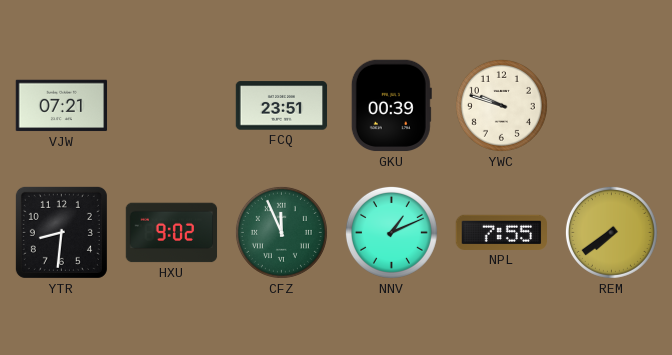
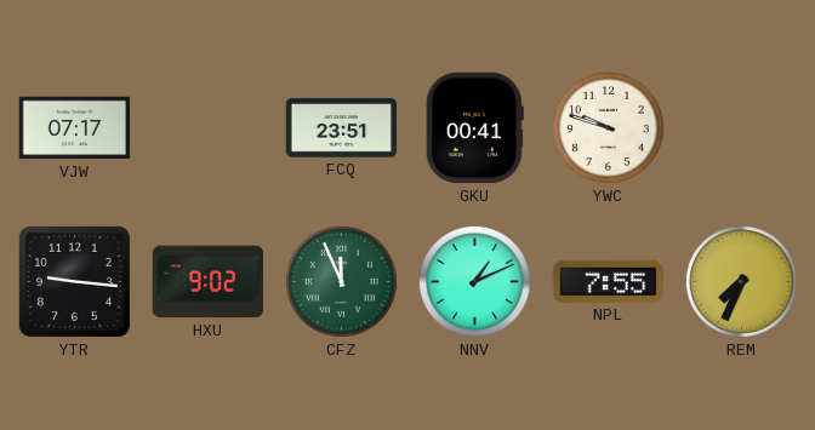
VJW: 07:21 -> 07:17
GKU: 00:39 -> 00:41
YTR: 8:31 -> 9:16
REM: 7:39 -> 7:34
